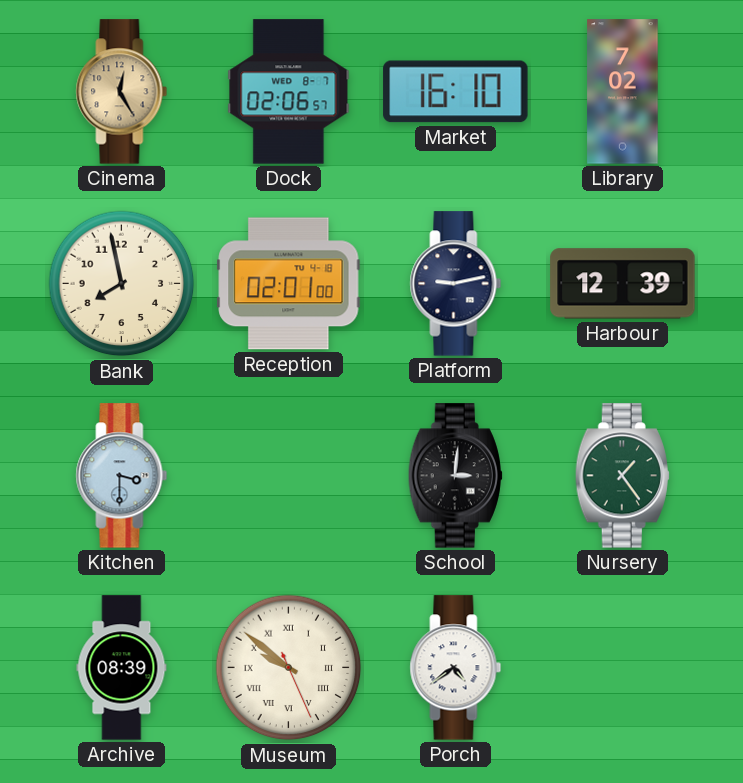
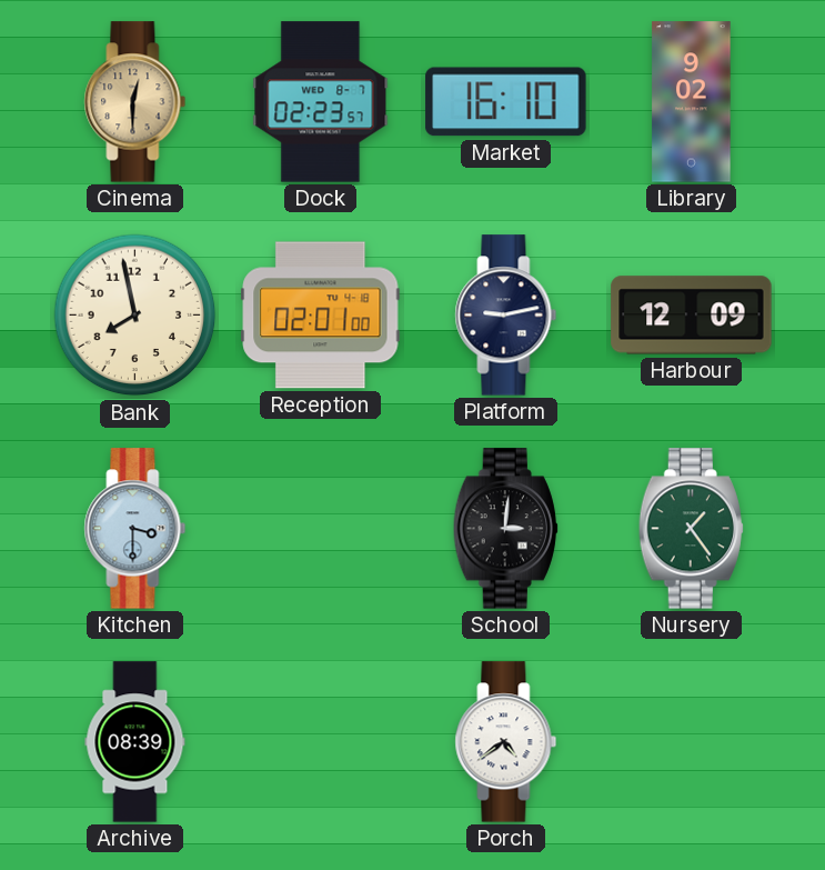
Cinema: 12:25 -> 12:30
Dock: 02:06 -> 02:23
Library: 7:02 -> 9:02
Harbour: 12:39 -> 12:09
Museum: 9:51 -> none
